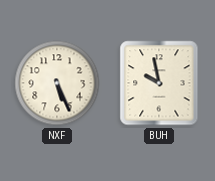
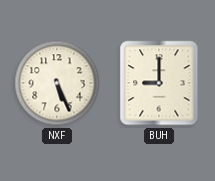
BUH: 9:58 -> 9:00
